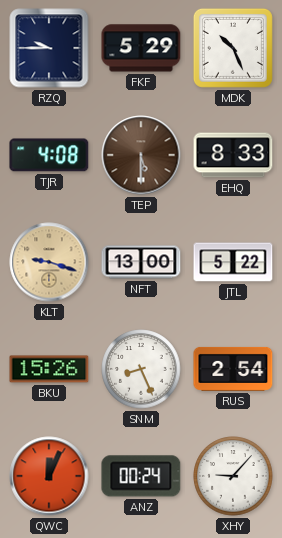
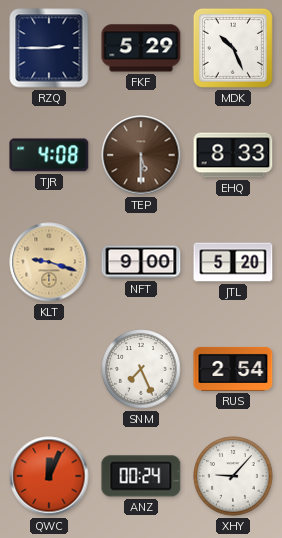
RZQ: 9:45 -> 2:45
NFT: 13:00 -> 9:00
JTL: 5:22 -> 5:20
BKU: 15:26 -> none
SNM: 8:26 -> 7:26
